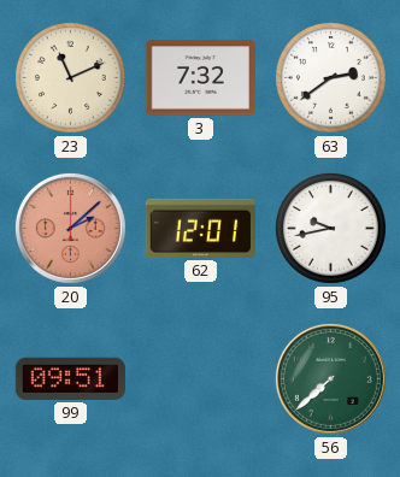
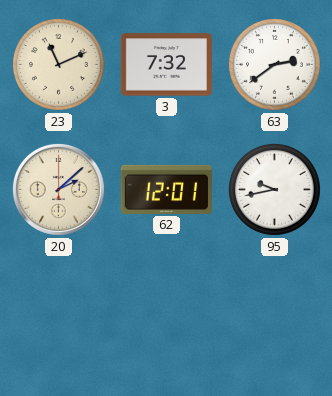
20 dial: salmon -> cream
99: 09:51 -> none
56: 7:38 -> none
